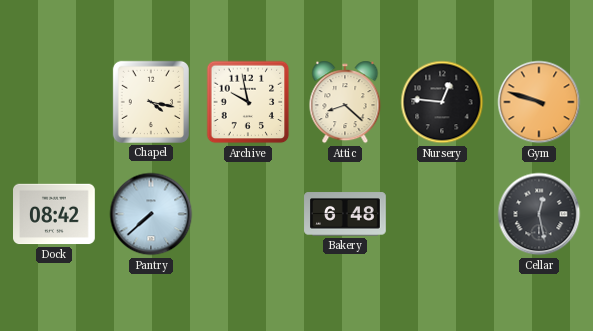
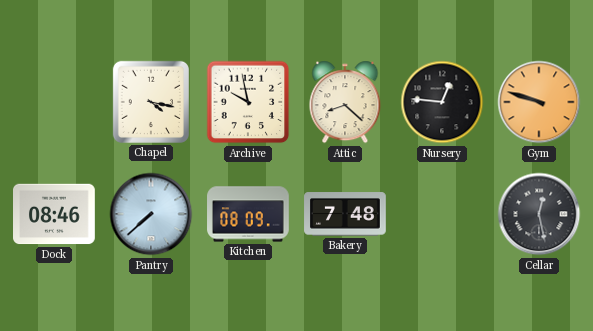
Dock: 08:42 -> 08:46
Kitchen: none -> 08:09
Bakery: 6:48 -> 7:48
